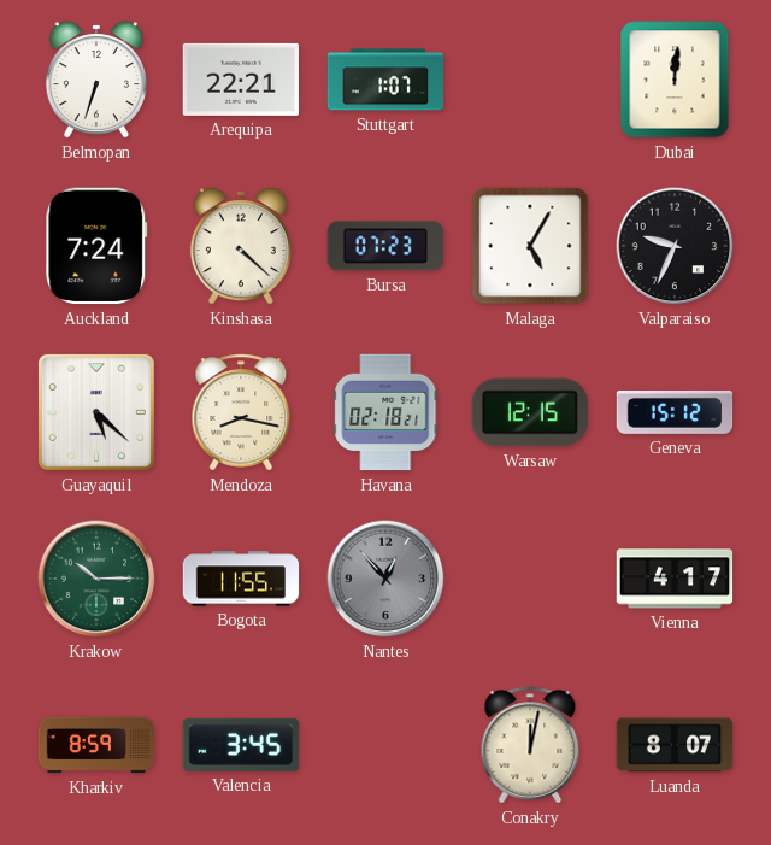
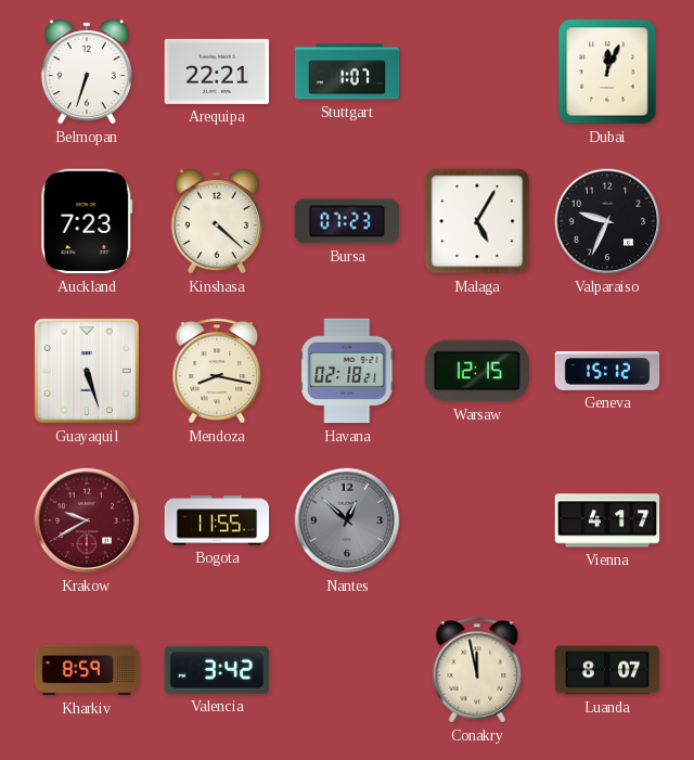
Dubai: 12:01 -> 12:04
Auckland: 7:24 -> 7:23
Guayaquil: 5:22 -> 5:27
Krakow: 10:15 -> 9:40
Krakow dial: green -> burgundy
Nantes: 12:53 -> 12:52
Valencia: 3:45 -> 3:42
Conakry: 12:02 -> 11:58
